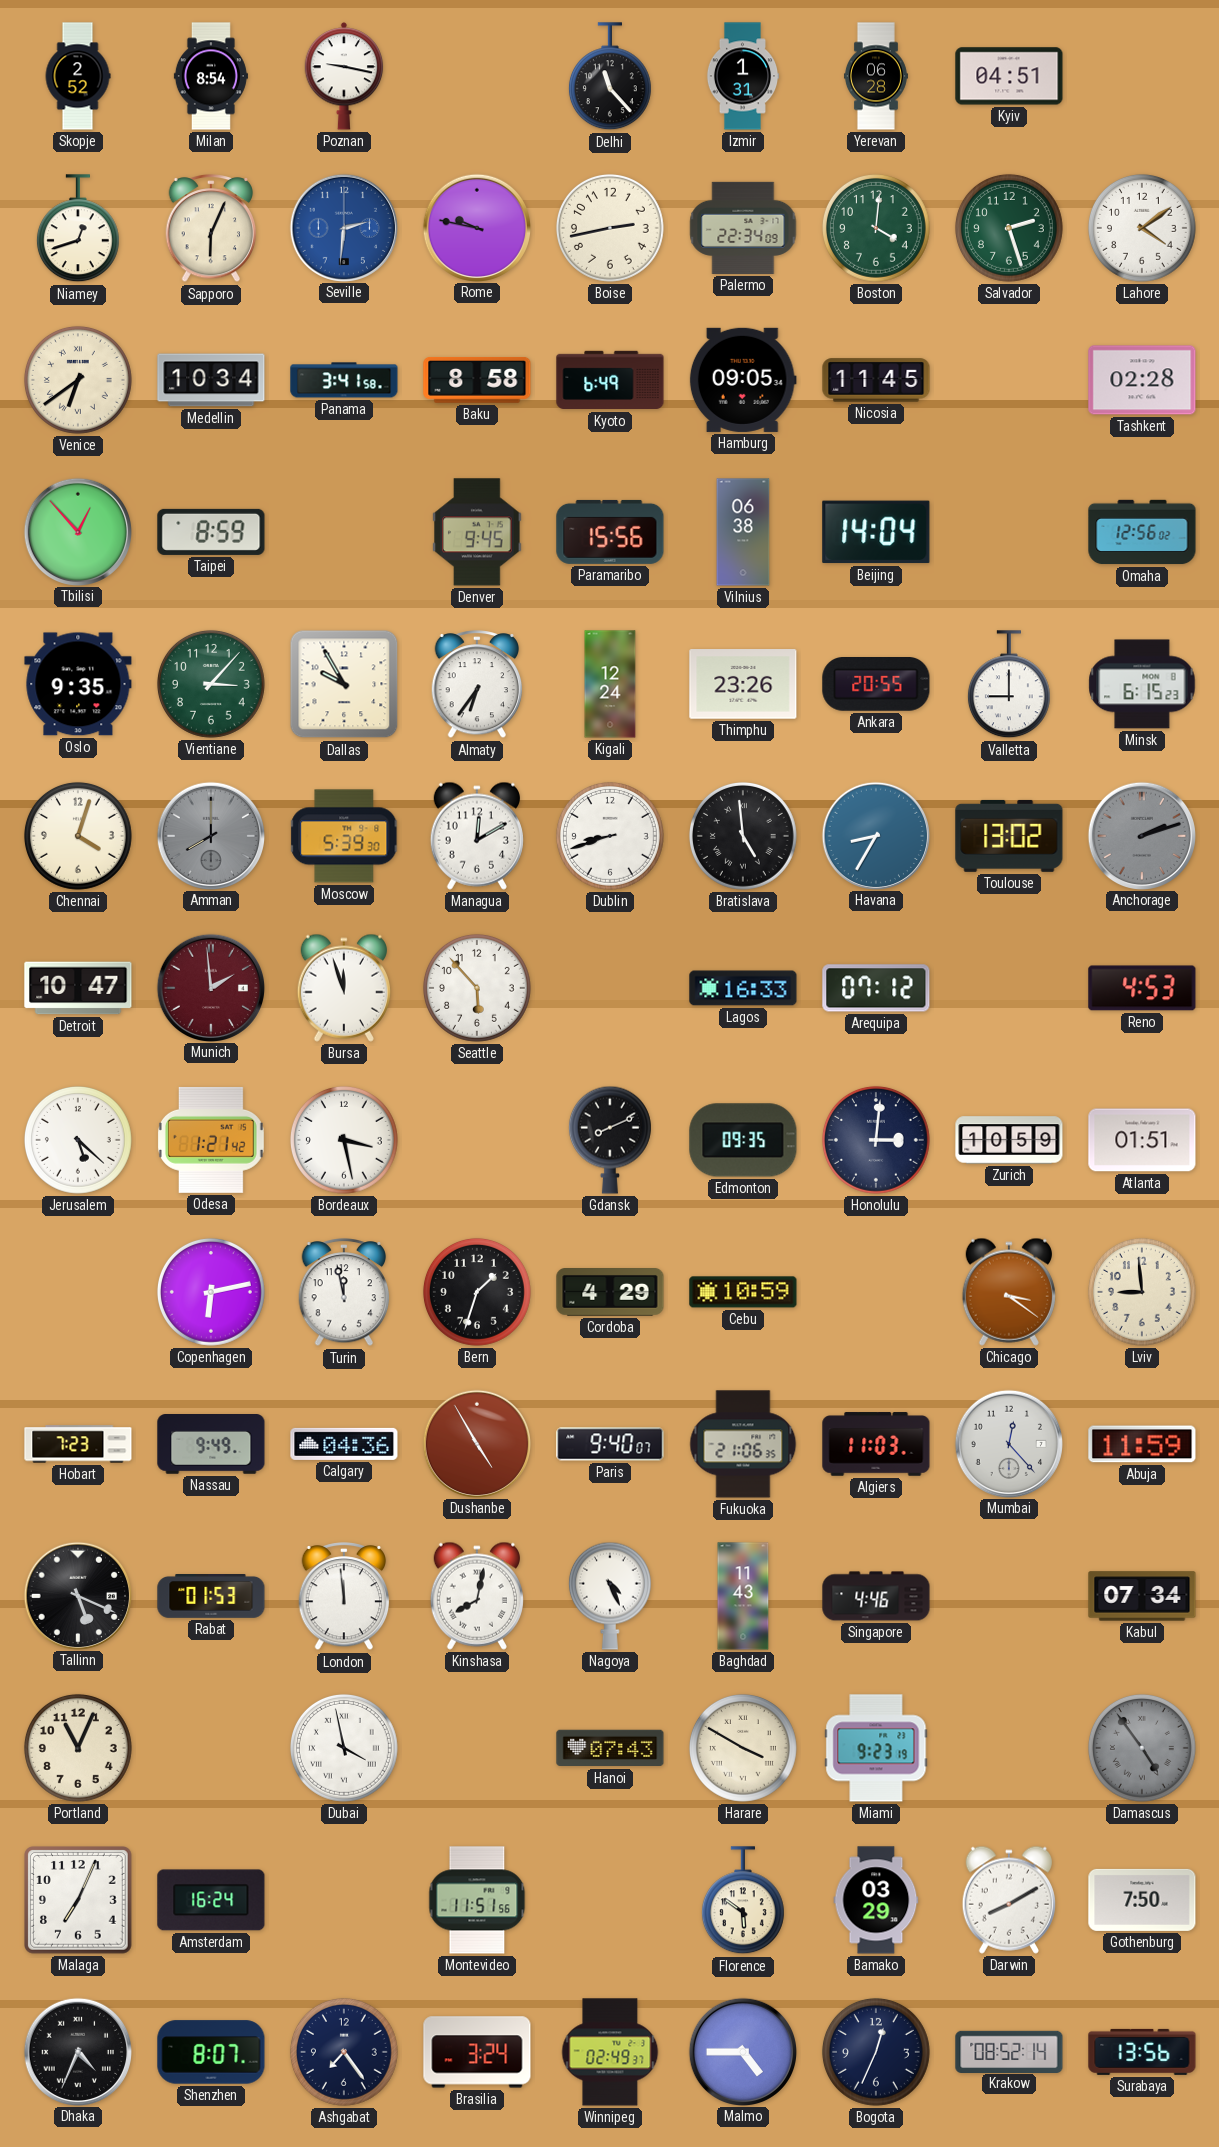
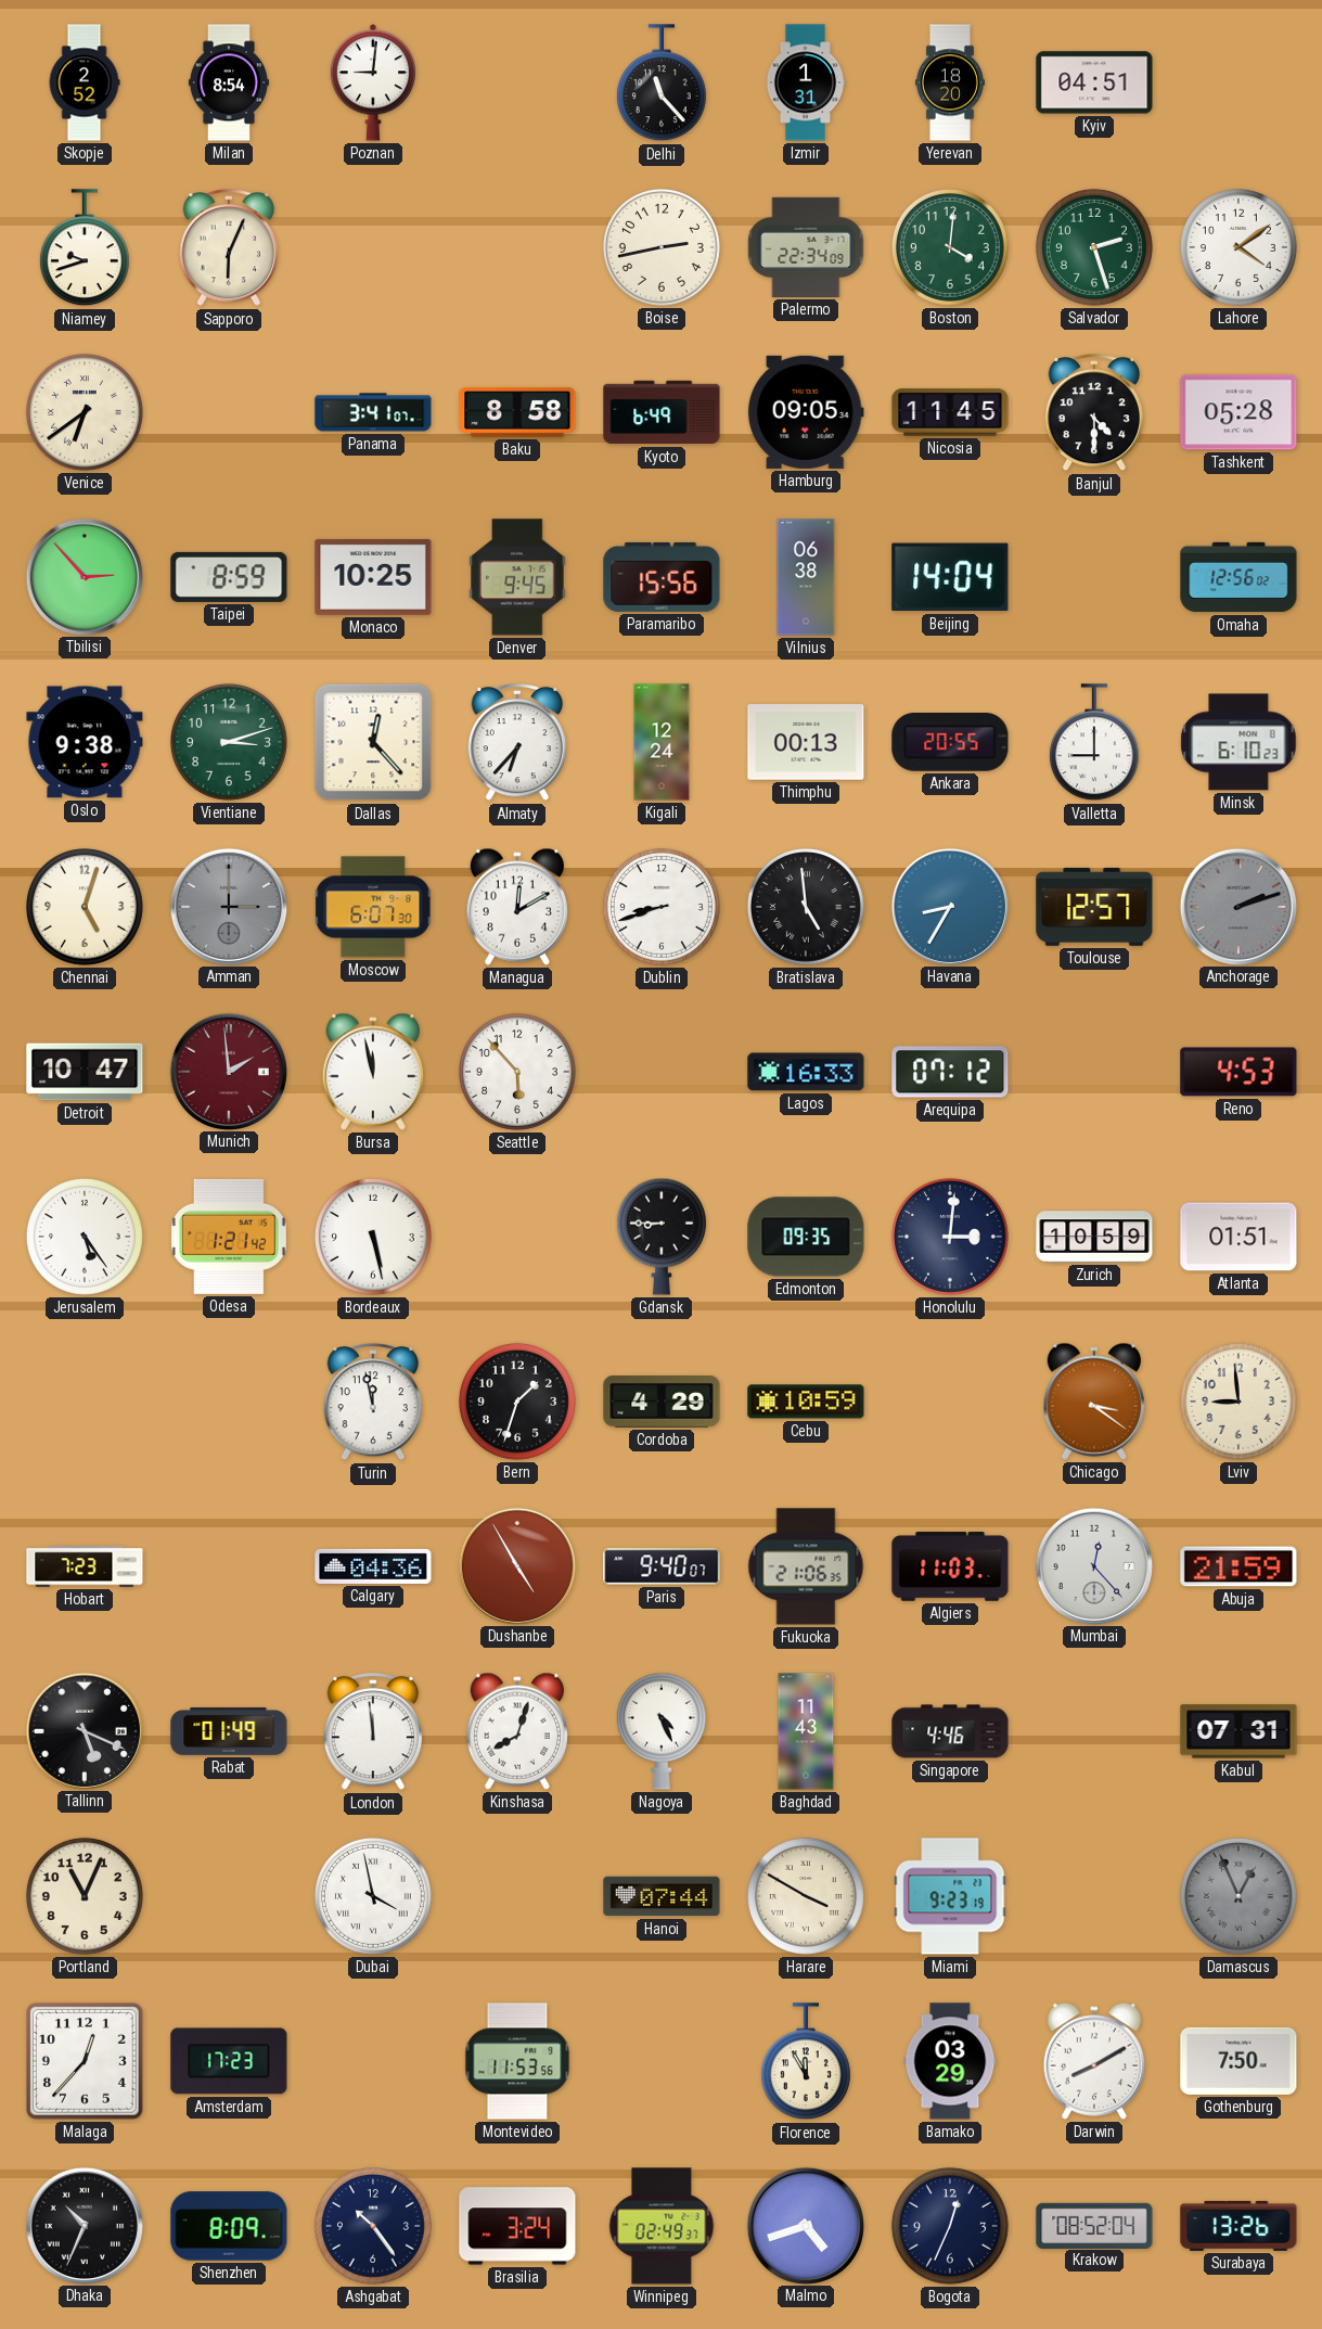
Poznan: 9:17 -> 9:01
Yerevan: 06:28 -> 18:20
Niamey: 12:42 -> 9:42
Seville: 2:31 -> none
Rome: 9:47 -> none
Medellin: 10:34 -> none
Panama: 3:41:58 -> 3:41:07
Banjul: none -> 4:30
Tashkent: 02:28 -> 05:28
Tbilisi: 12:53 -> 2:53
Monaco: none -> 10:25
Oslo: 9:35 -> 9:38
Vientiane: 3:07 -> 3:12
Dallas: 9:55 -> 12:23
Almaty: 6:36 -> 6:37
Thimphu: 23:26 -> 00:13
Minsk: 6:15 -> 6:10
Chennai: 4:03 -> 5:03
Amman: 8:00 -> 3:00
Moscow: 5:39 -> 6:07
Toulouse: 13:02 -> 12:57
Bursa: 11:57 -> 11:58
Jerusalem: 5:22 -> 5:24
Bordeaux: 3:28 -> 5:28
Gdansk: 8:11 -> 8:45
Copenhagen: 6:13 -> none
Nassau: 9:49 -> none
Abuja: 11:59 -> 21:59
Rabat: 01:53 -> 01:49
Kinshasa: 8:02 -> 8:03
Kabul: 07:34 -> 07:31
Hanoi: 07:43 -> 07:44
Damascus: 4:54 -> 12:56
Malaga: 7:04 -> 12:37
Amsterdam: 16:24 -> 17:23
Montevideo: 11:51 -> 11:53
Florence: 5:51 -> 11:55
Dhaka: 4:34 -> 10:34
Shenzhen: 8:07 -> 8:09
Ashgabat: 7:24 -> 10:24
Malmo: 4:45 -> 4:42
Krakow: 08:52:14 -> 08:52:04
Surabaya: 13:56 -> 13:26
